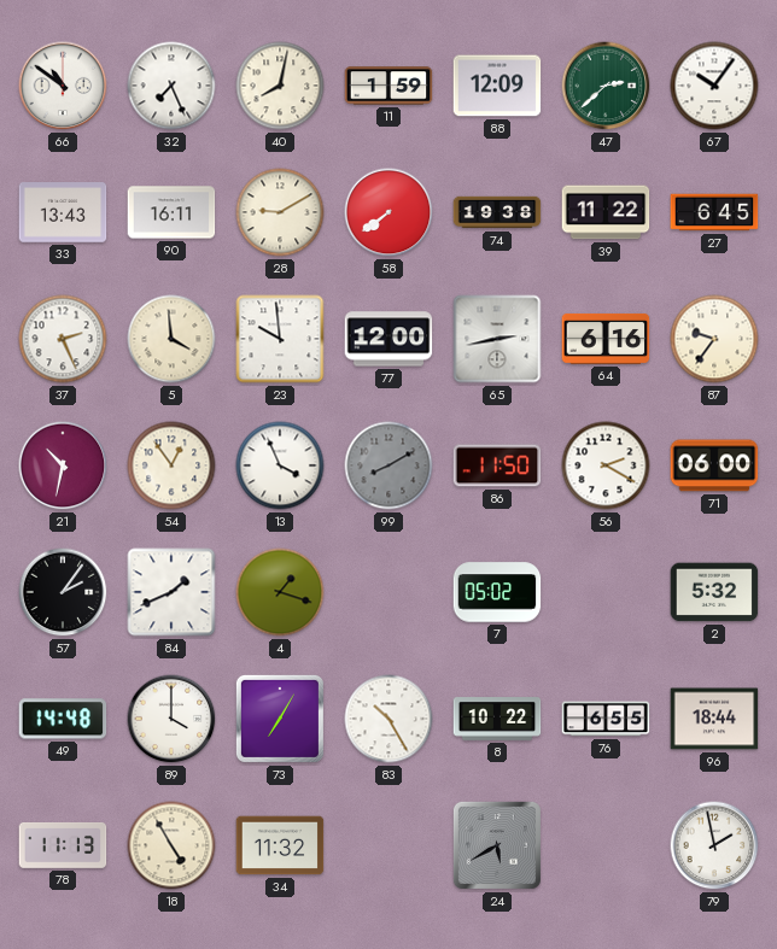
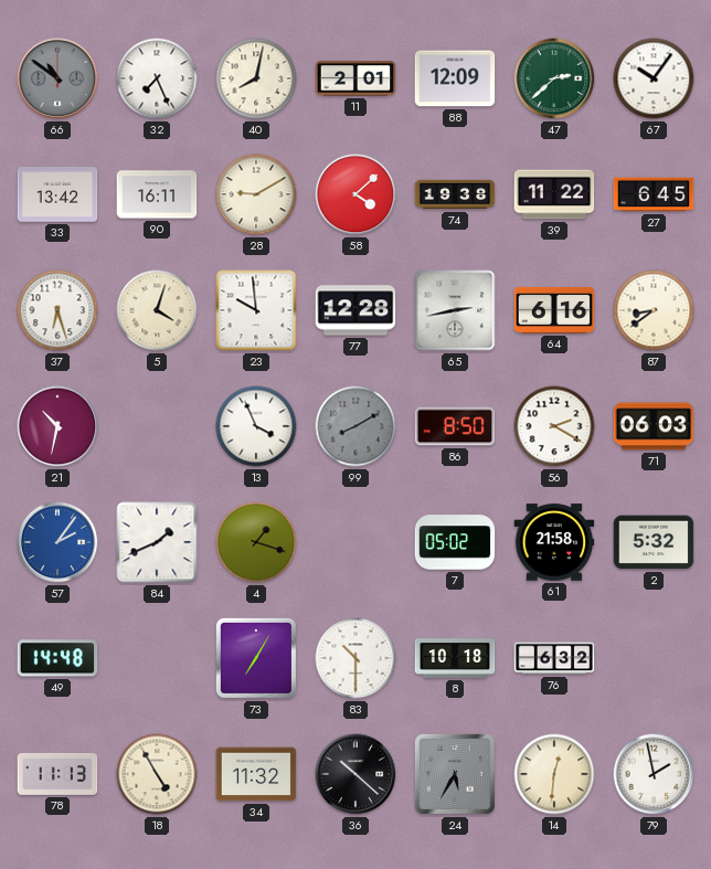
66 dial: white -> grey
11: 1:59 -> 2:01
33: 13:43 -> 13:42
58: 7:39 -> 4:08
37: 2:26 -> 6:27
5: 3:59 -> 4:03
77: 12:00 -> 12:28
87: 9:36 -> 8:39
54: 12:54 -> none
86: 11:50 -> 8:50
71: 06:00 -> 06:03
57 dial: black -> blue
61: none -> 21:58
89: 4:00 -> none
83: 10:25 -> 10:30
8: 10:22 -> 10:18
76: 6:55 -> 6:32
96: 18:44 -> none
36: none -> 10:22
24: 5:40 -> 5:35
14: none -> 12:31
